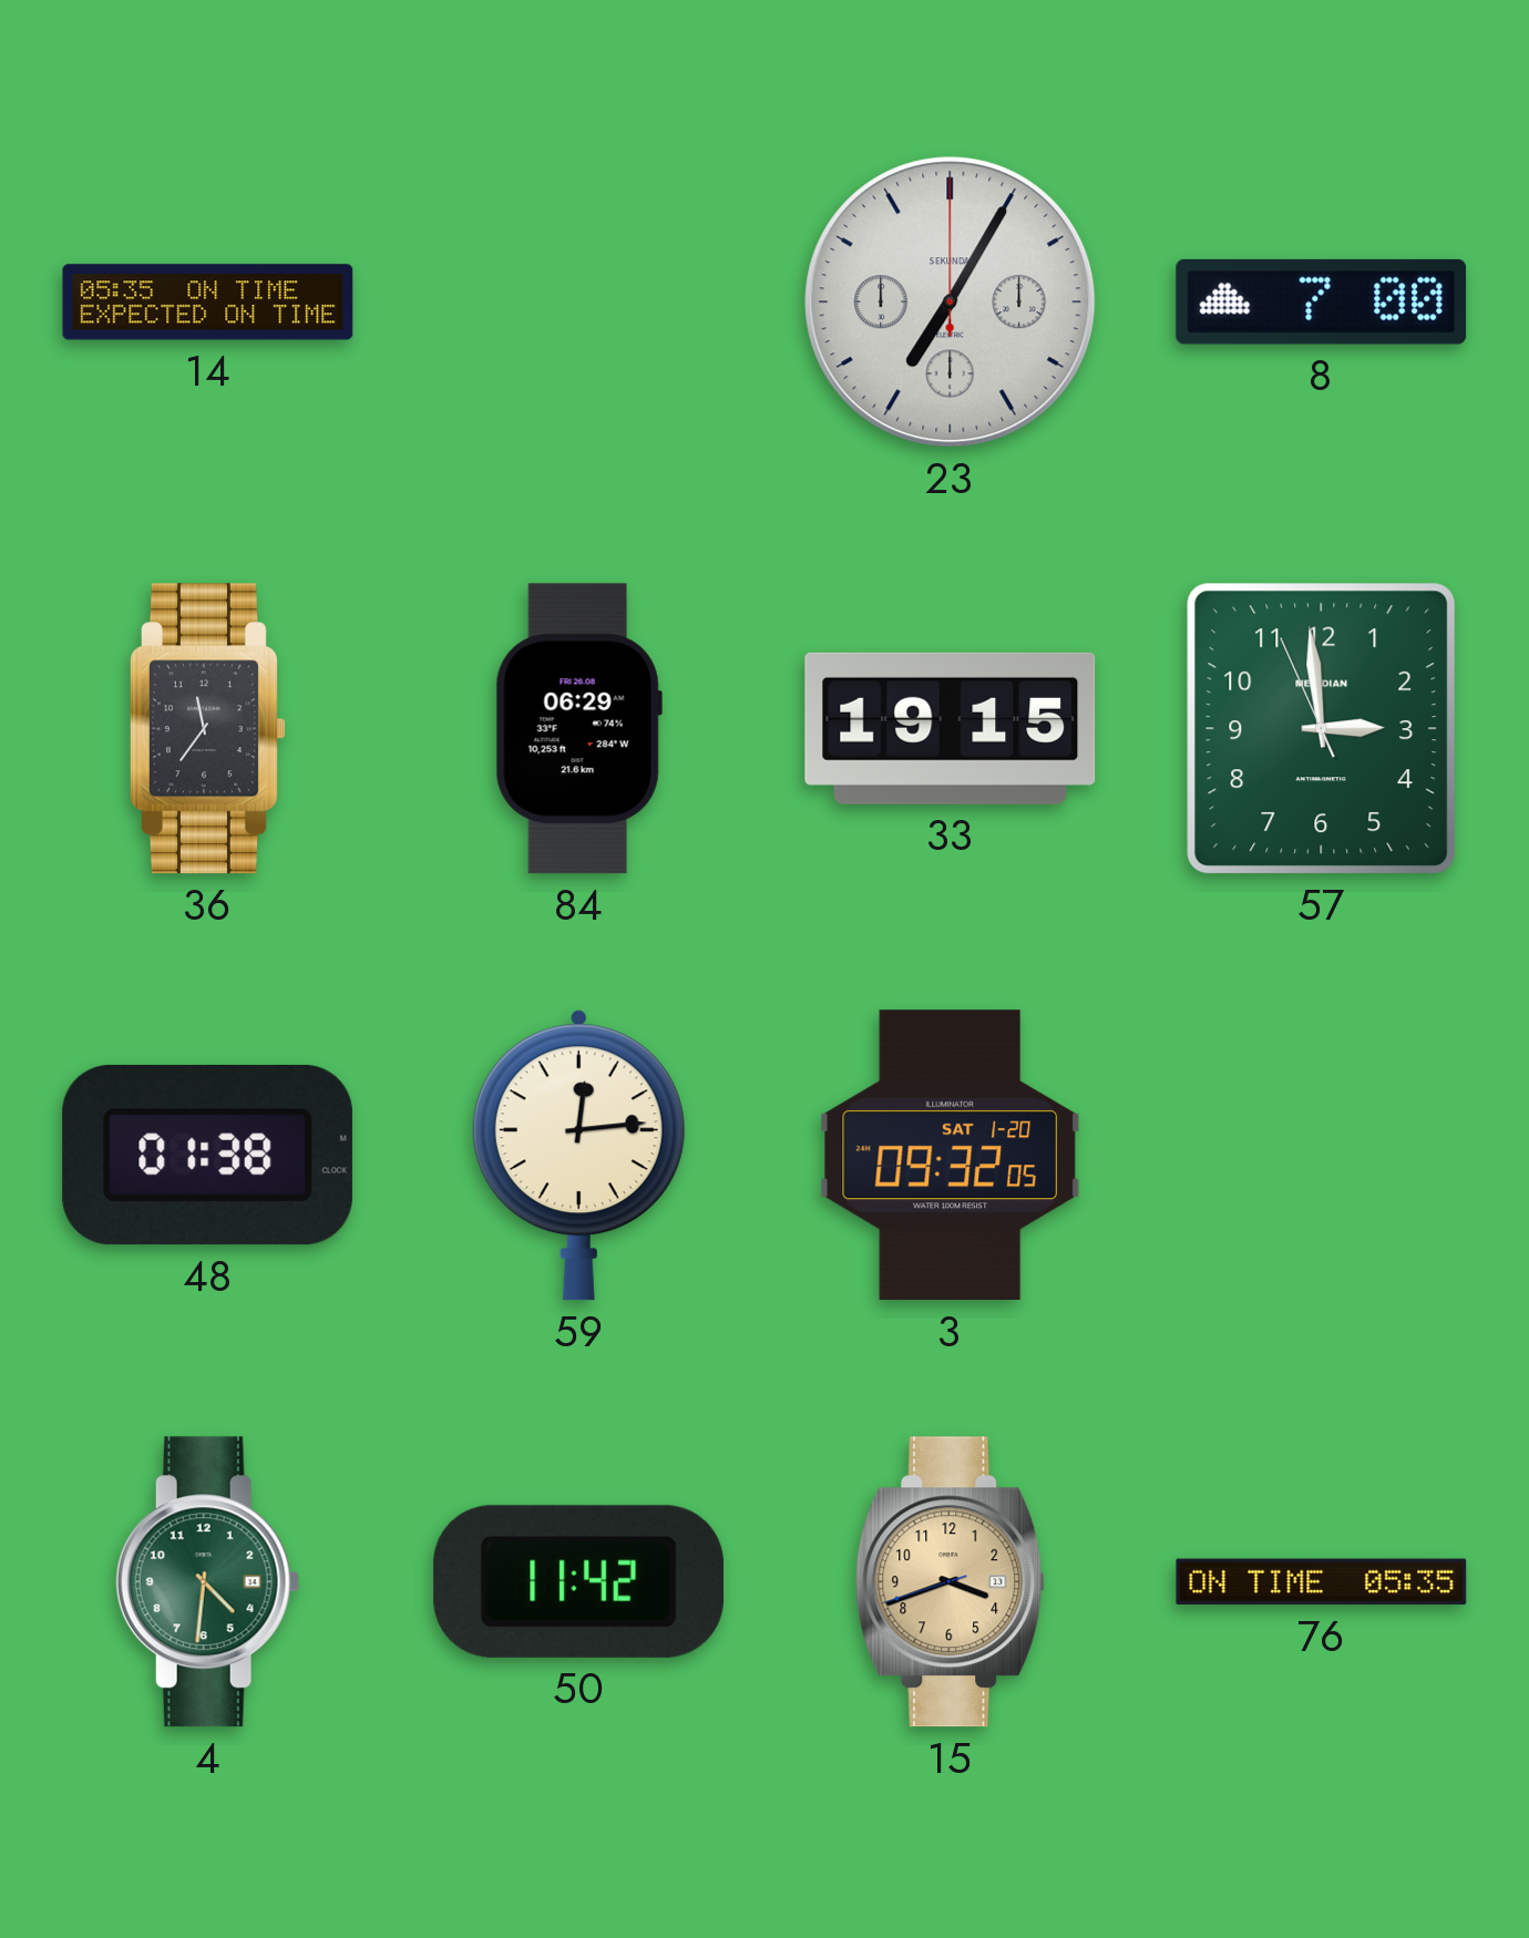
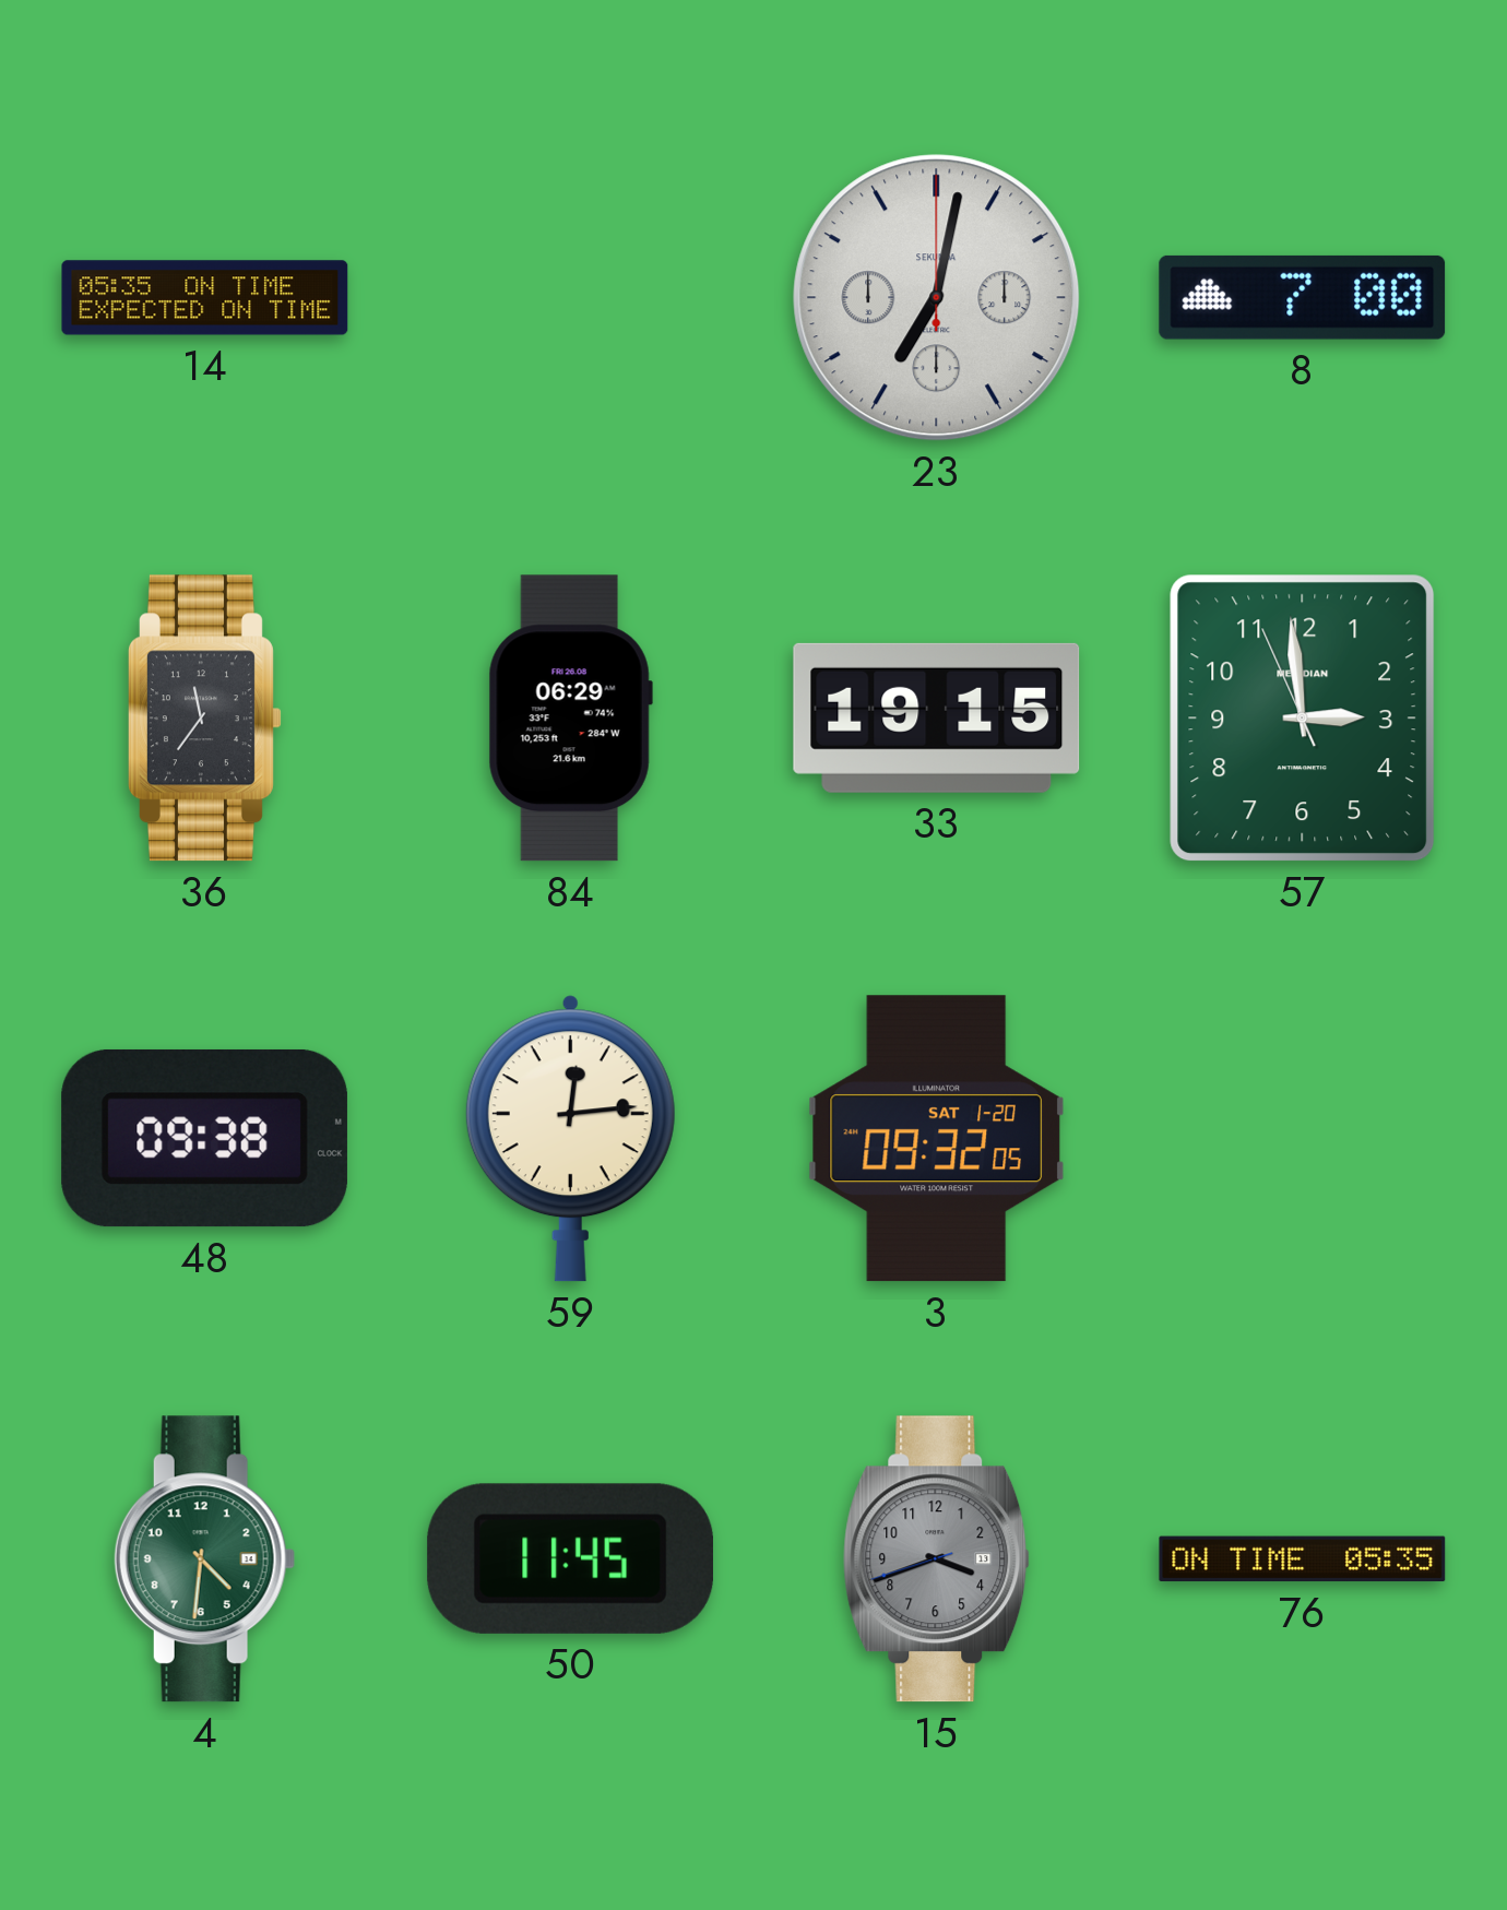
23: 7:05 -> 7:02
48: 01:38 -> 09:38
50: 11:42 -> 11:45
15 dial: champagne -> grey
